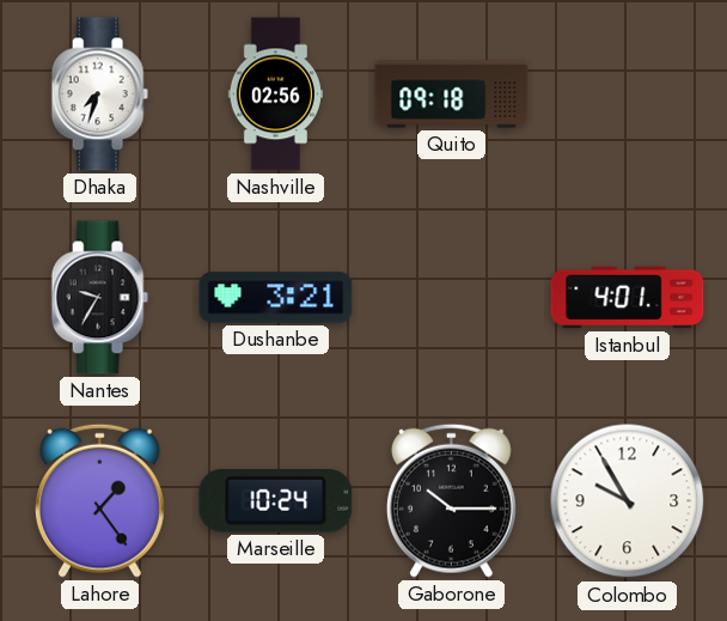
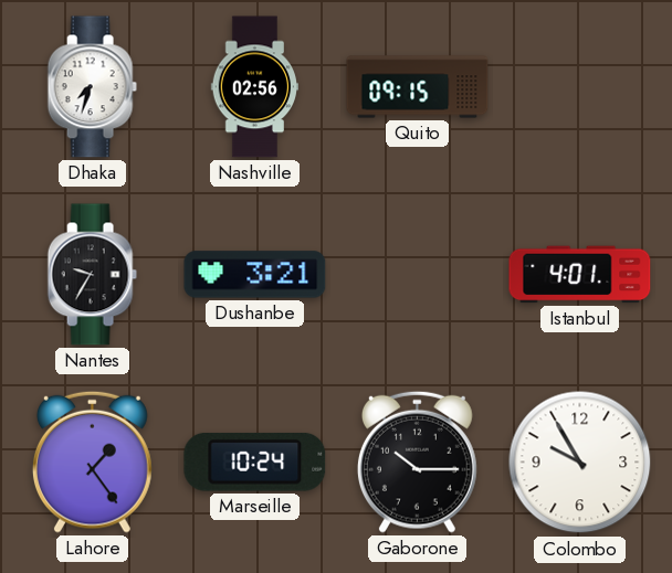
Quito: 09:18 -> 09:15
